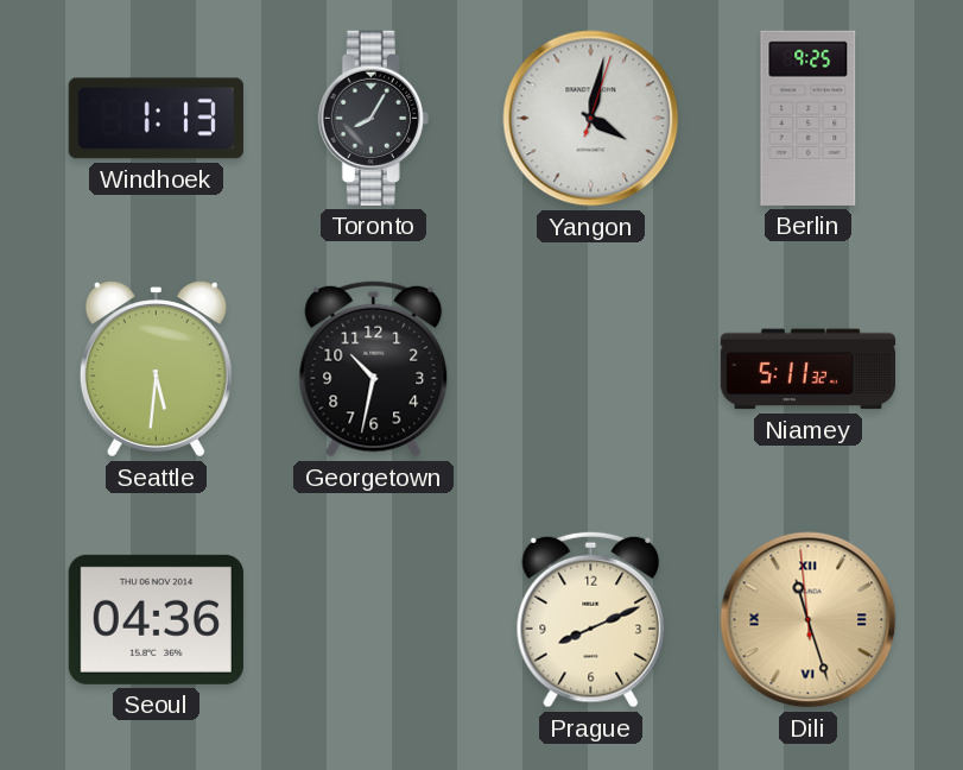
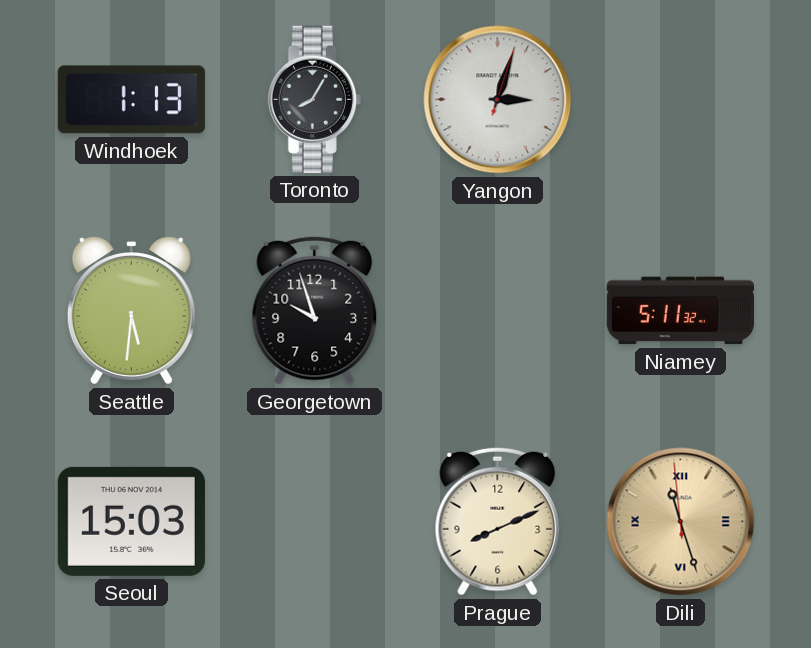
Yangon: 4:02 -> 3:03
Berlin: 9:25 -> none
Georgetown: 10:32 -> 9:57
Seoul: 04:36 -> 15:03
